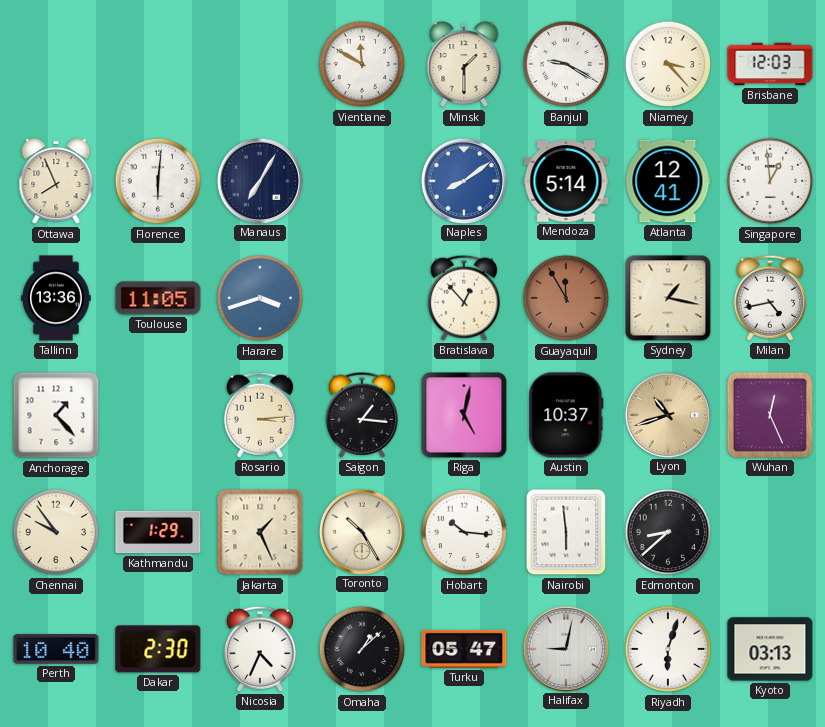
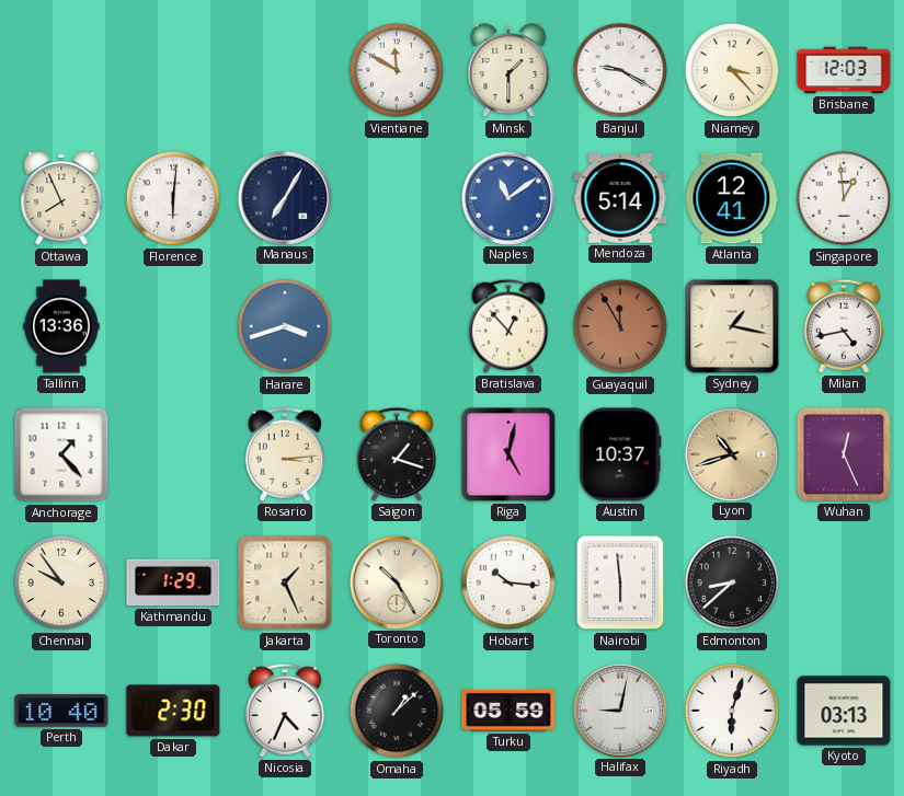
Naples: 8:09 -> 11:09
Toulouse: 11:05 -> none
Saigon: 1:16 -> 1:18
Turku: 05:47 -> 05:59
